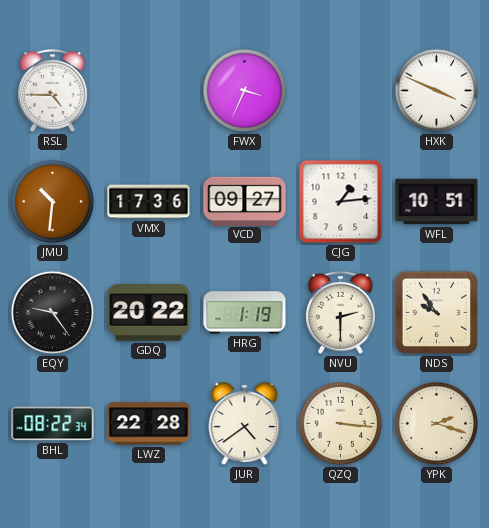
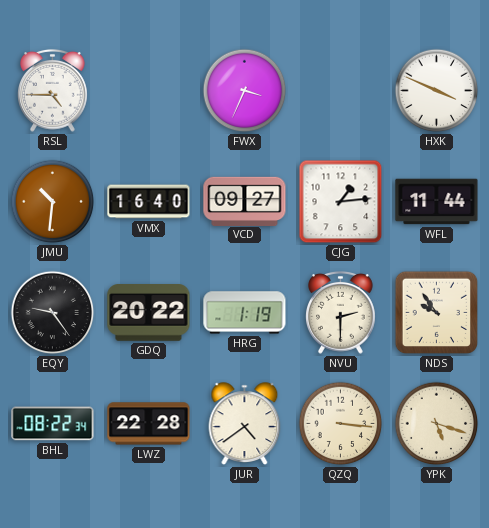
VMX: 17:36 -> 16:40
WFL: 10:51 -> 11:44
YPK: 2:18 -> 5:18
